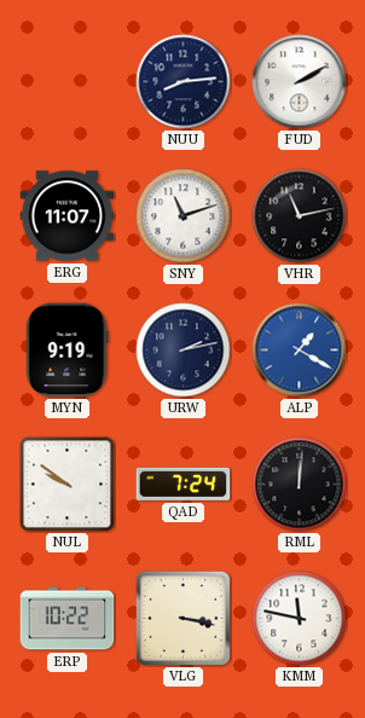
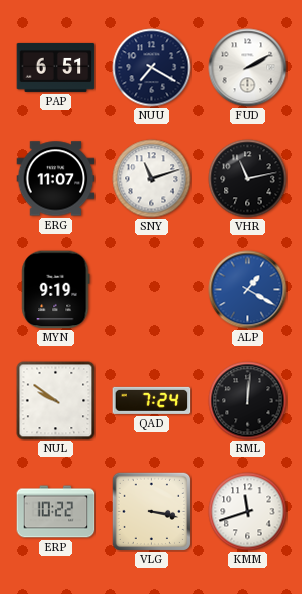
PAP: none -> 6:51
NUU: 8:14 -> 7:20
URW: 2:13 -> none
KMM: 11:47 -> 11:42
